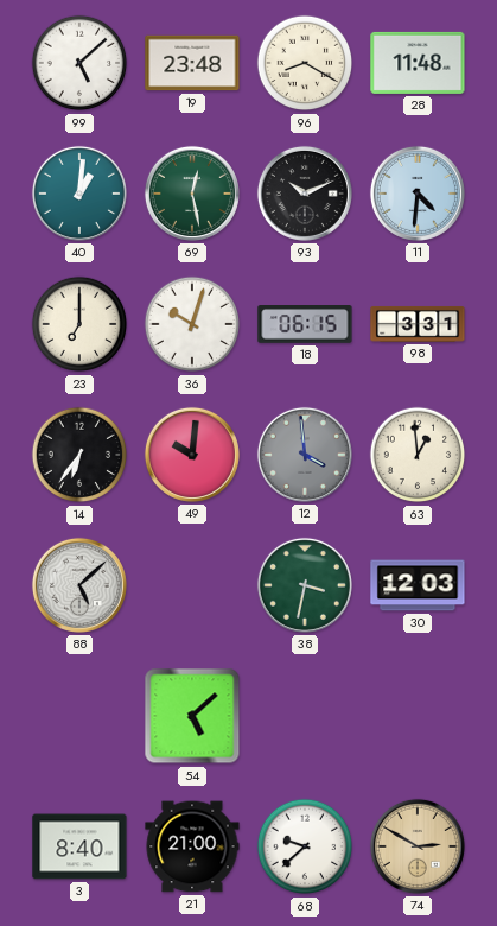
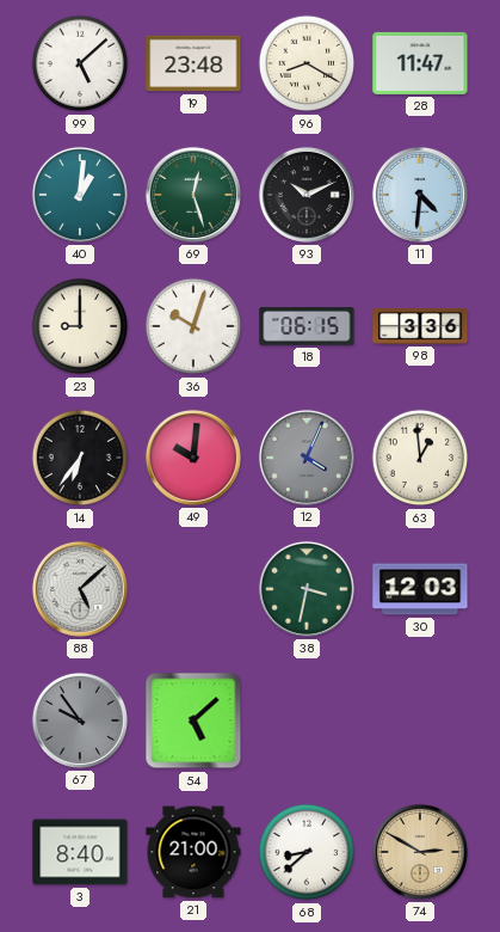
28: 11:48 -> 11:47
69: 12:28 -> 12:27
23: 7:00 -> 9:00
98: 3:31 -> 3:36
12: 3:59 -> 4:04
67: none -> 9:54
68: 9:38 -> 8:38
